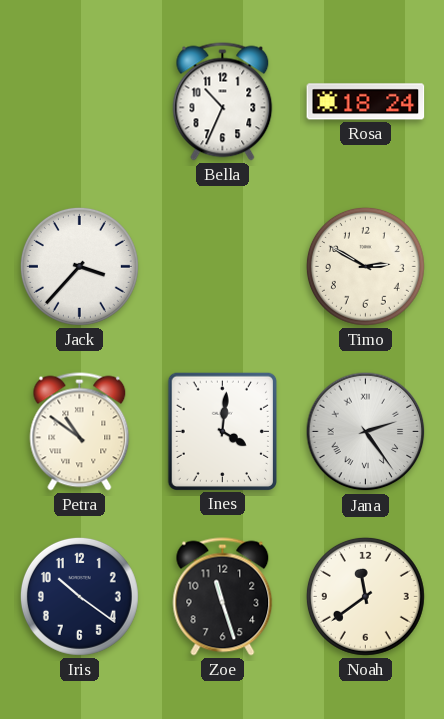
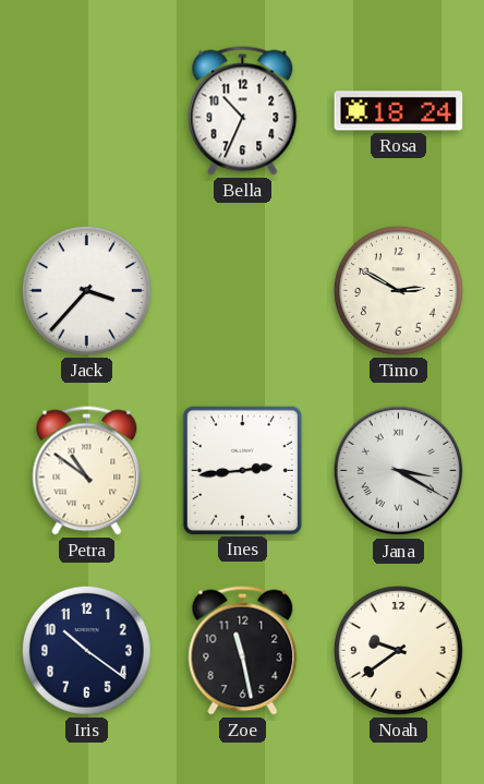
Ines: 4:01 -> 2:44
Jana: 2:24 -> 3:20
Zoe: 11:27 -> 11:28
Noah: 11:39 -> 9:39
